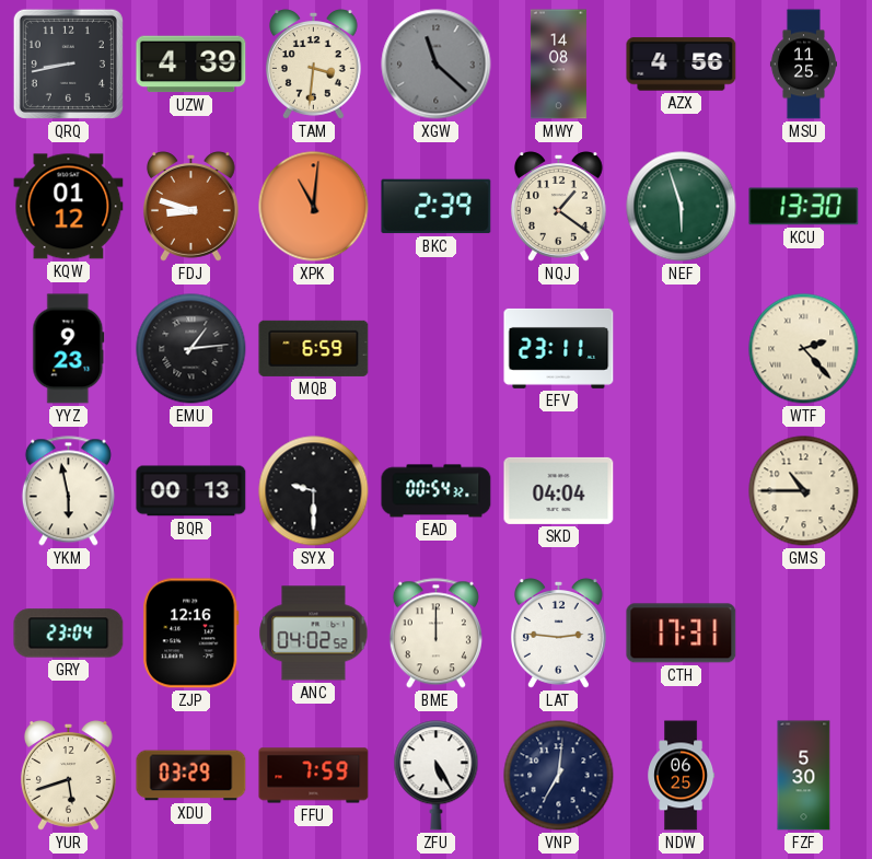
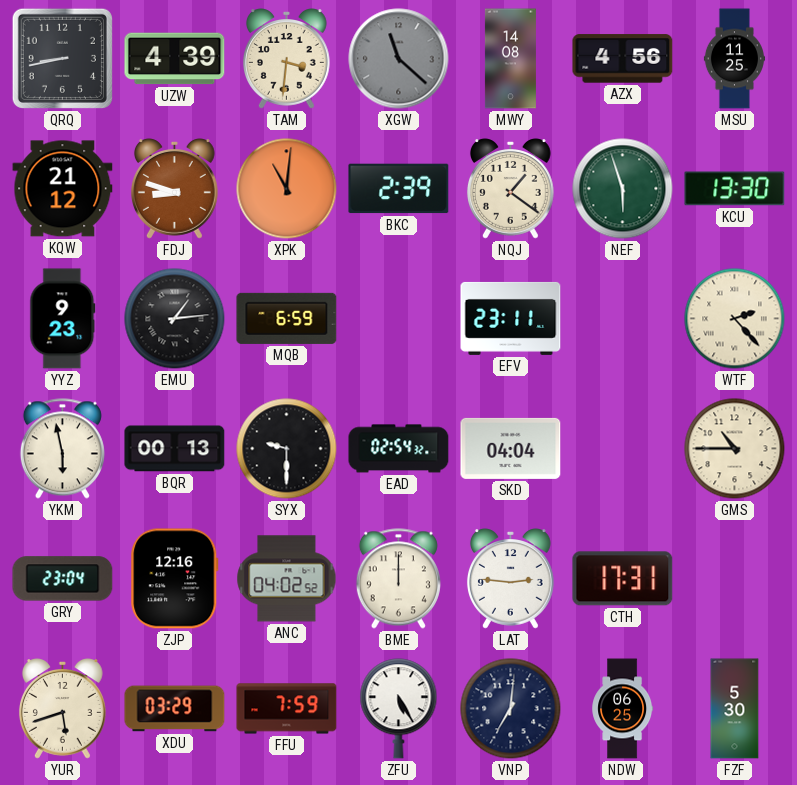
KQW: 01:12 -> 21:12
EAD: 00:54 -> 02:54
